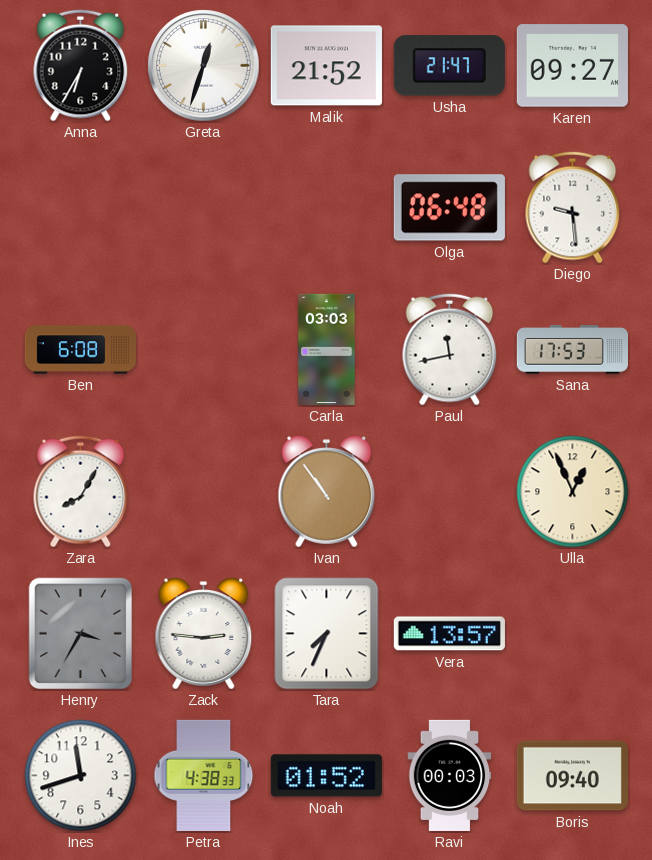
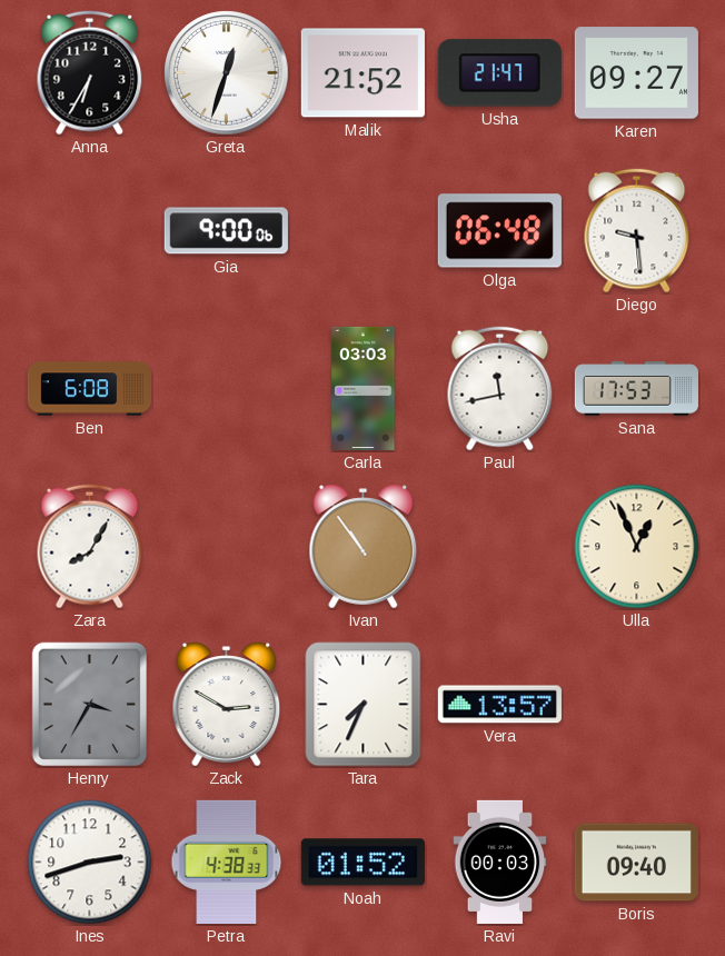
Gia: none -> 9:00
Zack: 2:46 -> 2:50
Ines: 11:42 -> 2:42
